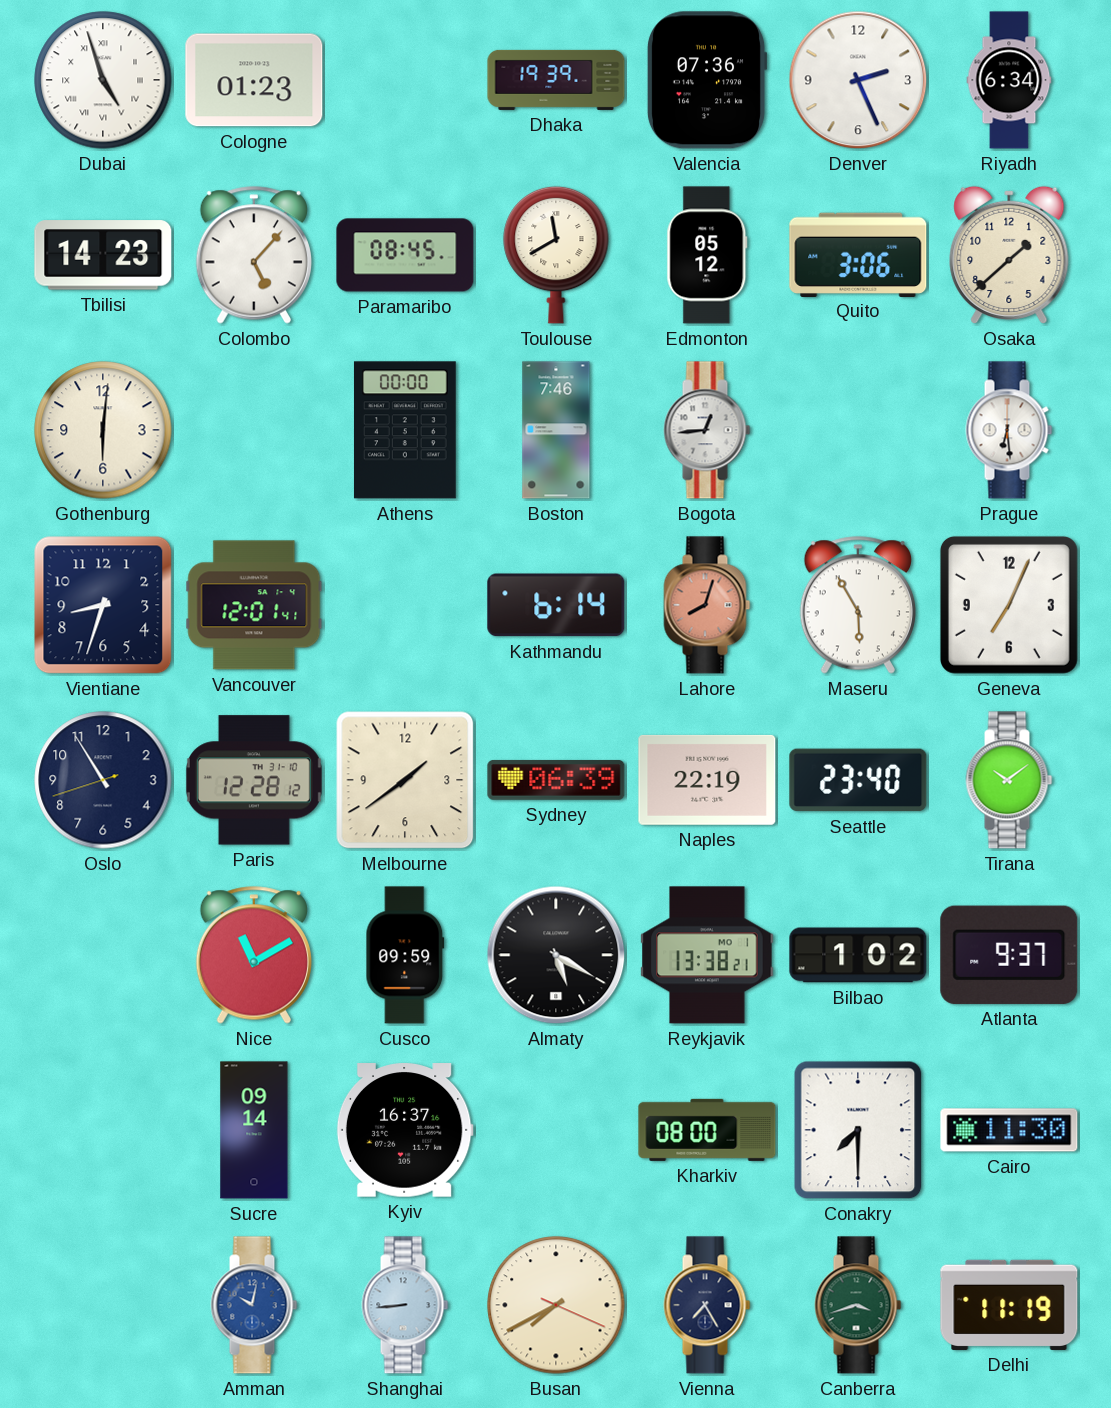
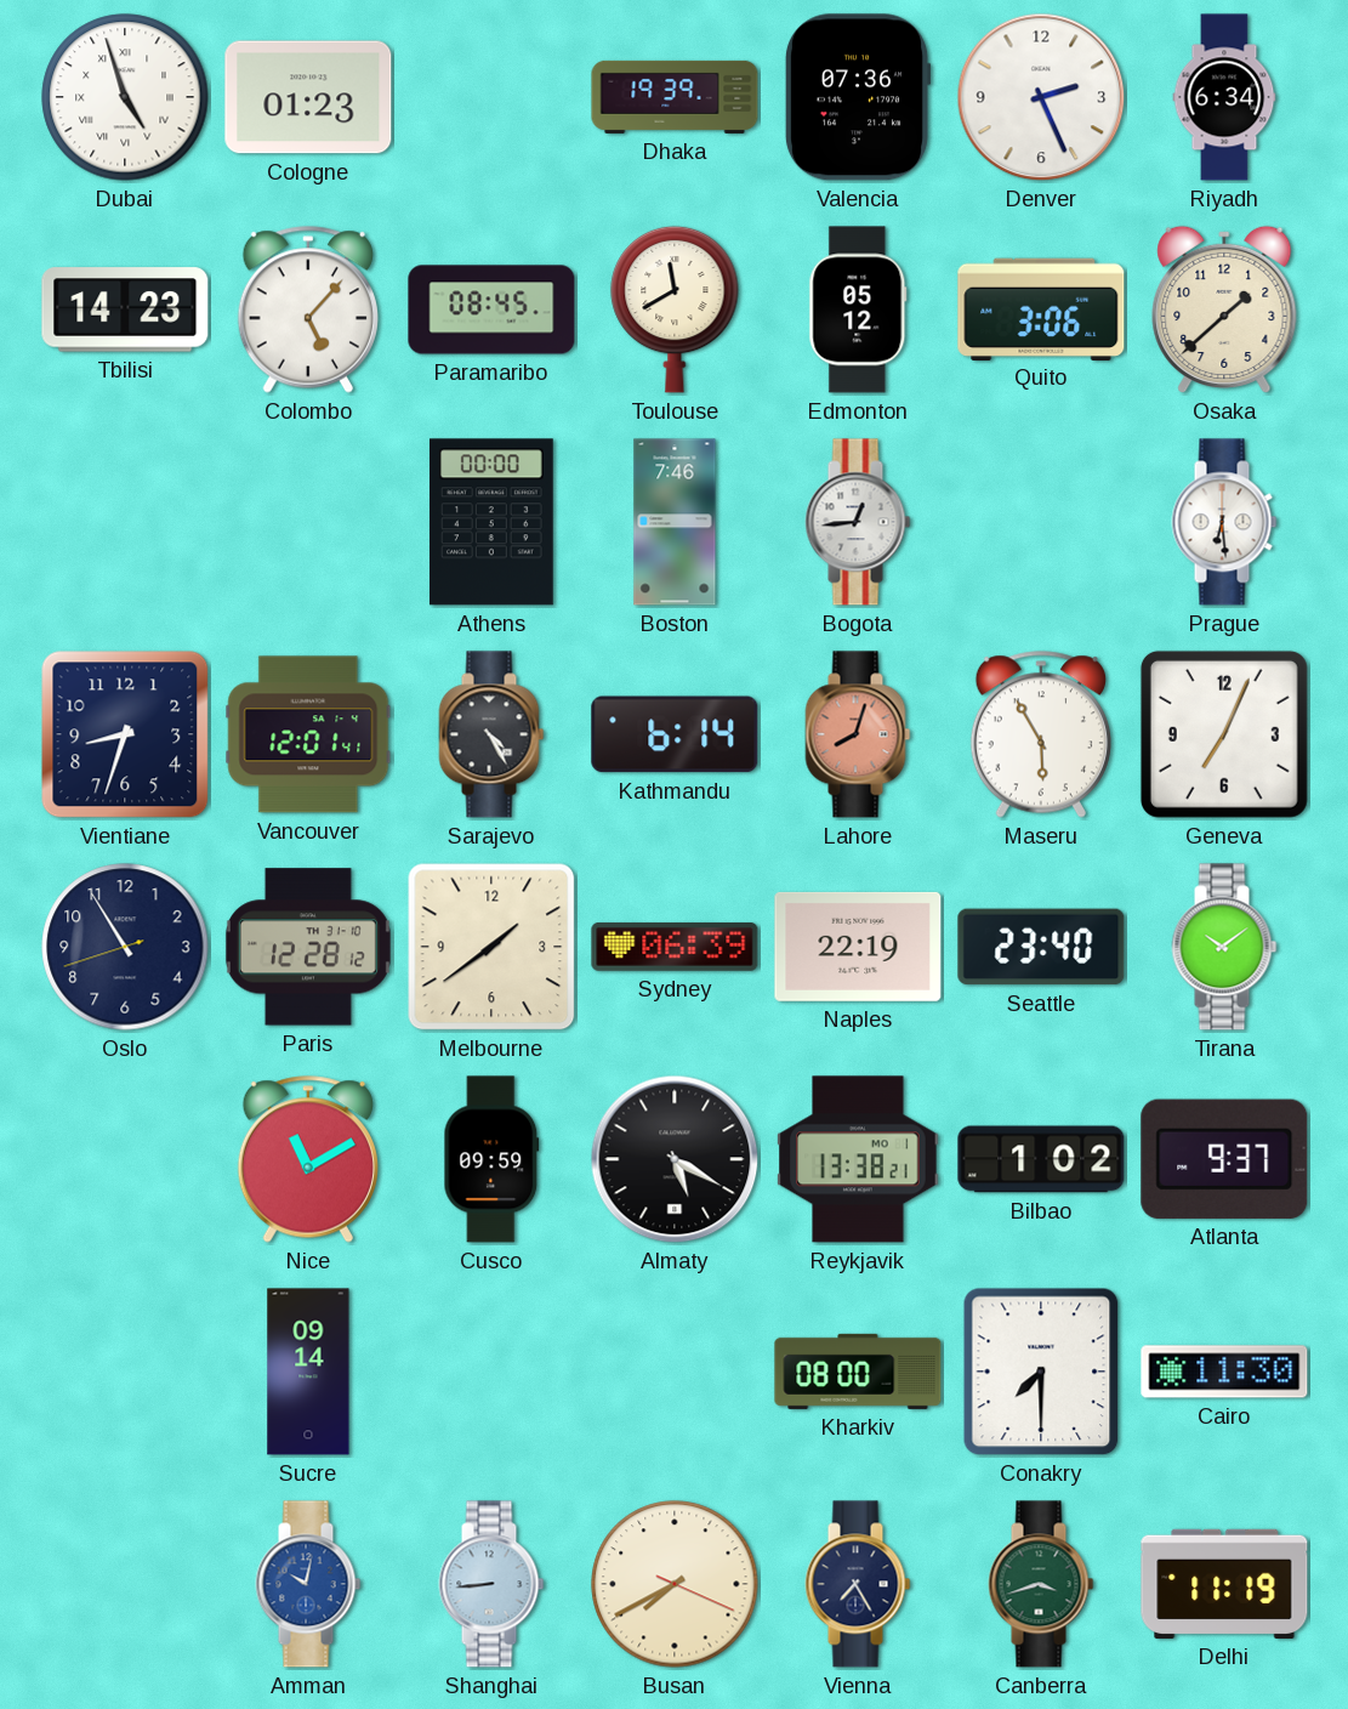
Gothenburg: 6:01 -> none
Sarajevo: none -> 4:25
Kyiv: 16:37 -> none
